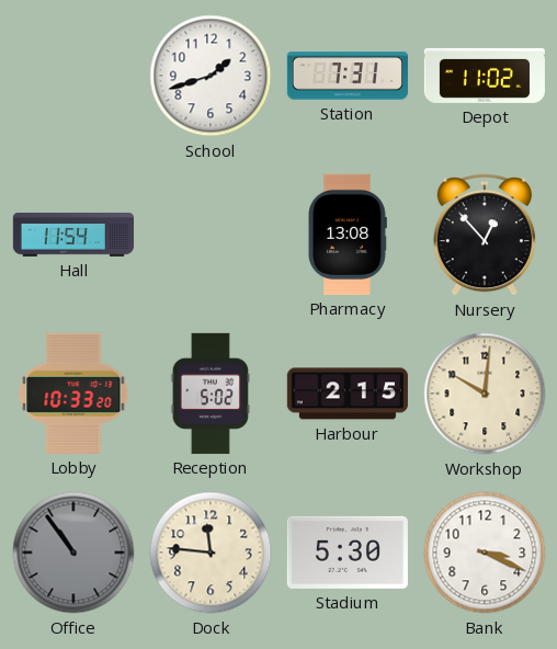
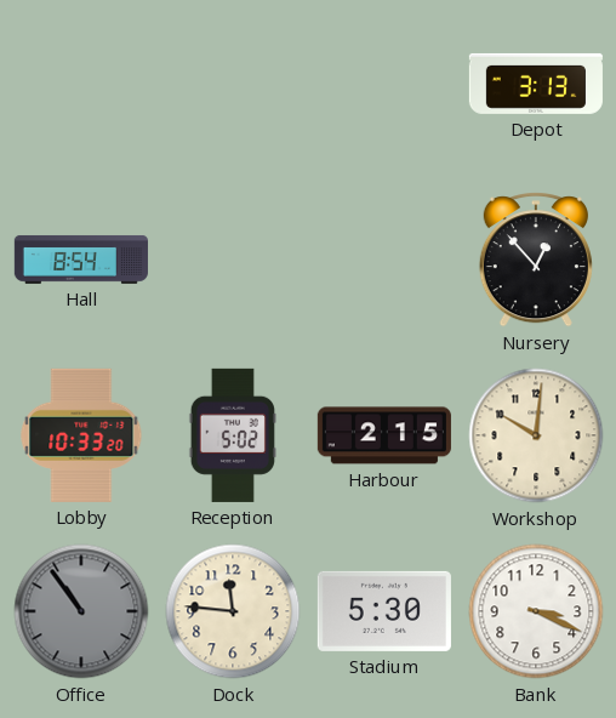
School: 1:42 -> none
Station: 7:31 -> none
Depot: 11:02 -> 3:13
Hall: 11:54 -> 8:54
Pharmacy: 13:08 -> none
